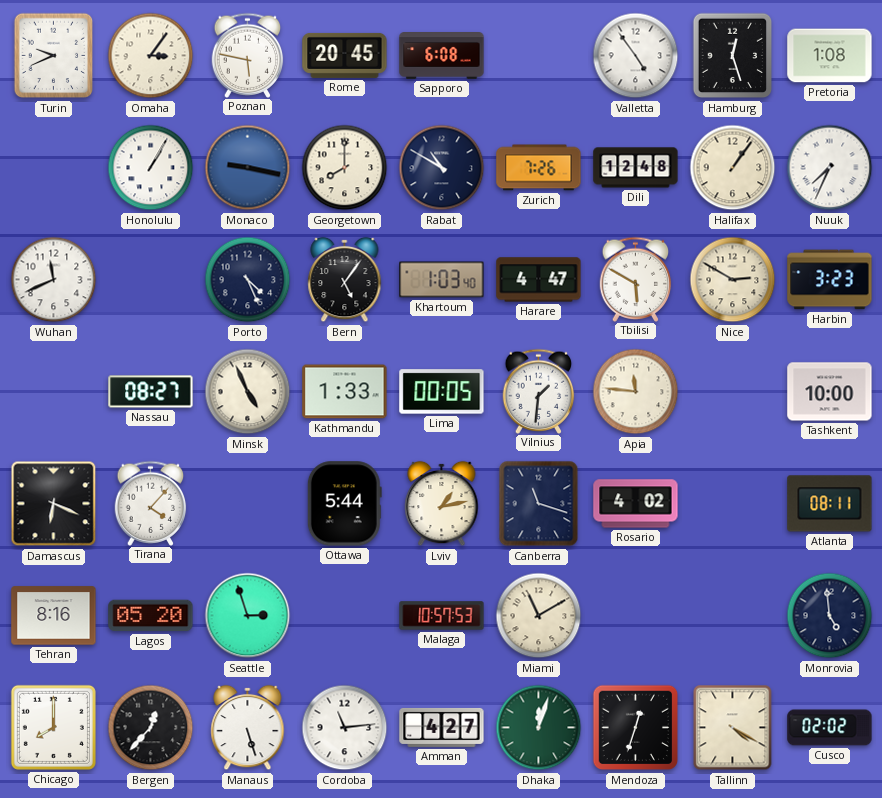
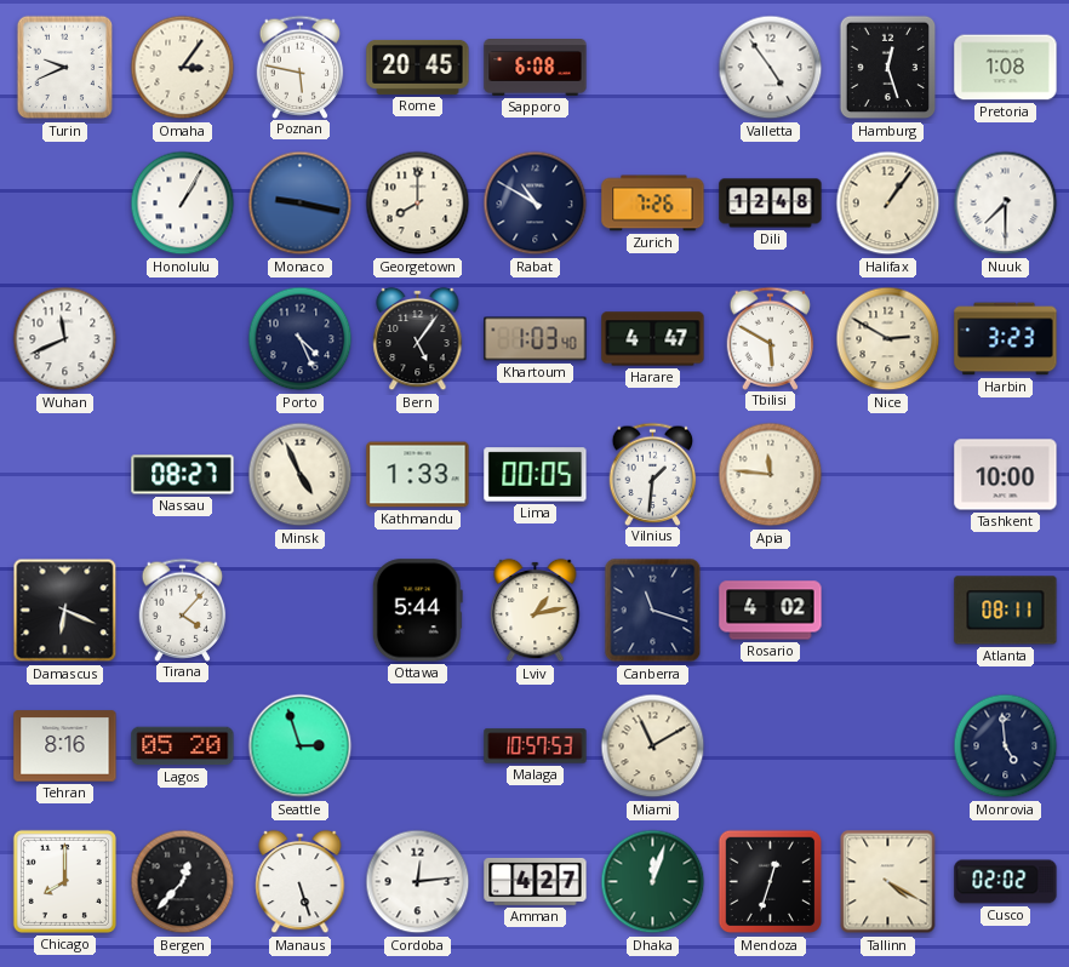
Nuuk: 7:34 -> 7:30
Cordoba: 11:14 -> 12:14
